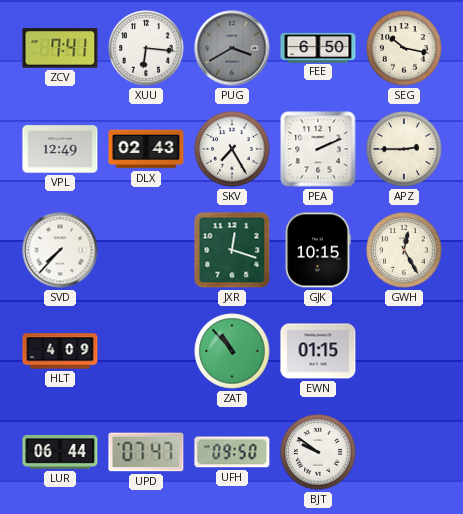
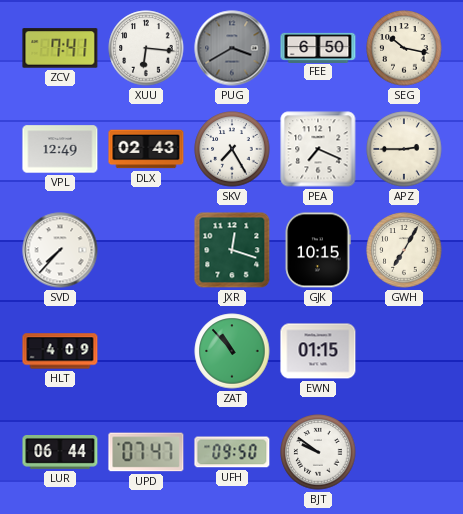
PEA: 2:11 -> 7:19
GWH: 12:25 -> 7:05
